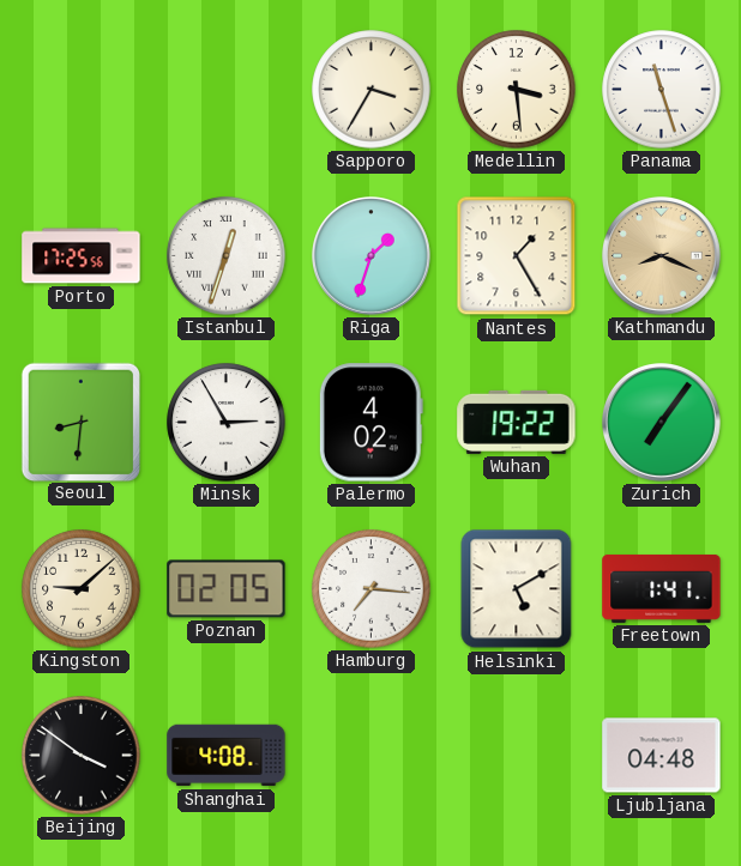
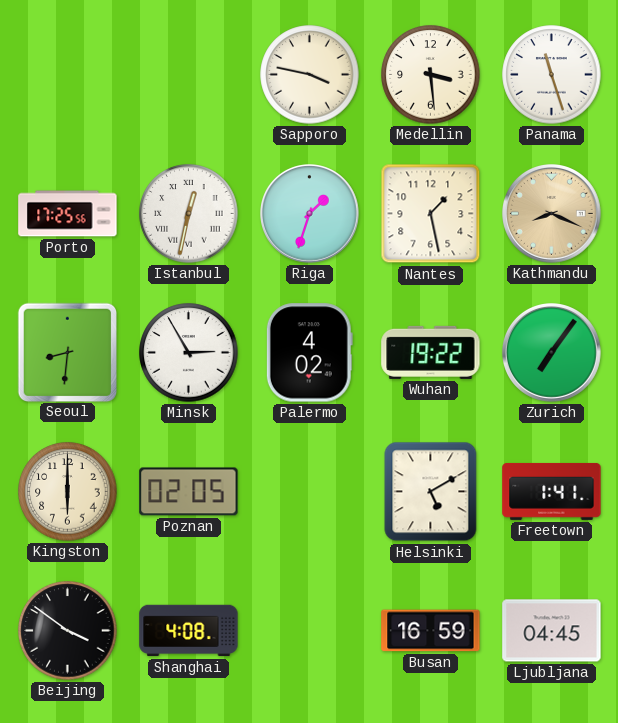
Sapporo: 3:35 -> 3:47
Istanbul: 12:33 -> 12:32
Nantes: 1:25 -> 1:28
Kingston: 9:08 -> 6:00
Hamburg: 7:16 -> none
Busan: none -> 16:59
Ljubljana: 04:48 -> 04:45
